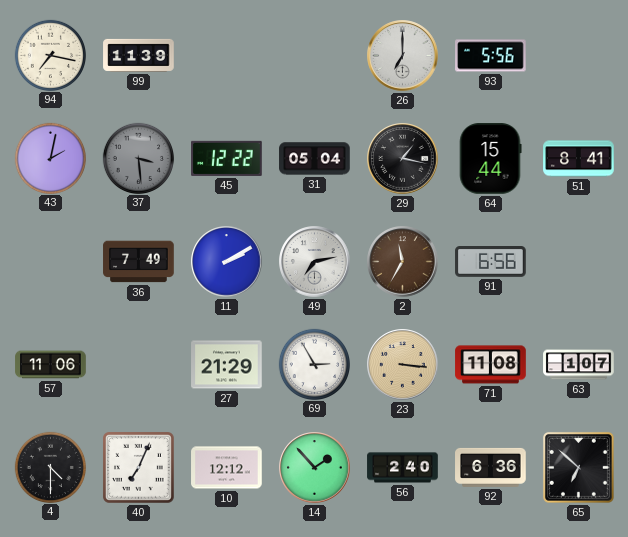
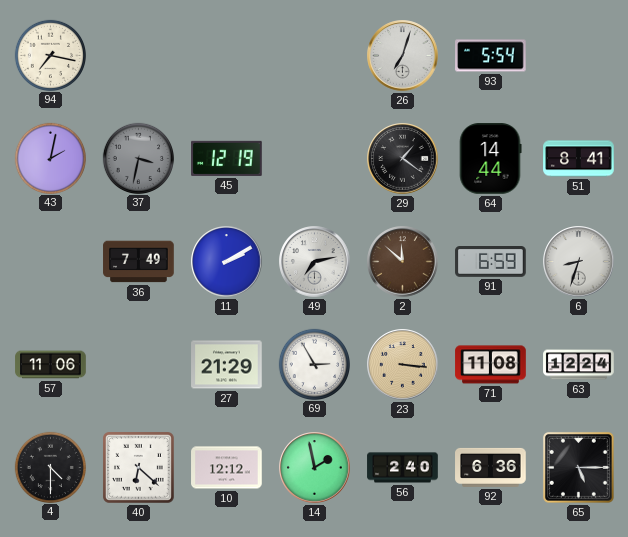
99: 11:39 -> none
26: 7:00 -> 7:03
93: 5:56 -> 5:54
37: 3:29 -> 3:32
45: 12:22 -> 12:19
31: 05:04 -> none
29: 1:17 -> 1:21
64: 15:44 -> 14:44
2: 11:35 -> 11:52
91: 6:56 -> 6:59
6: none -> 8:33
63: 1:07 -> 12:24
40: 7:04 -> 6:22
14: 1:53 -> 1:58
65: 6:52 -> 5:15
